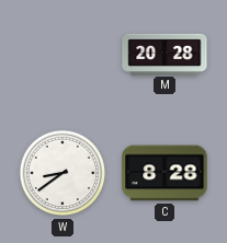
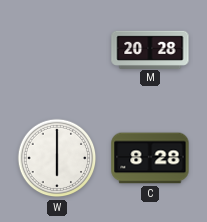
W: 8:39 -> 6:00
